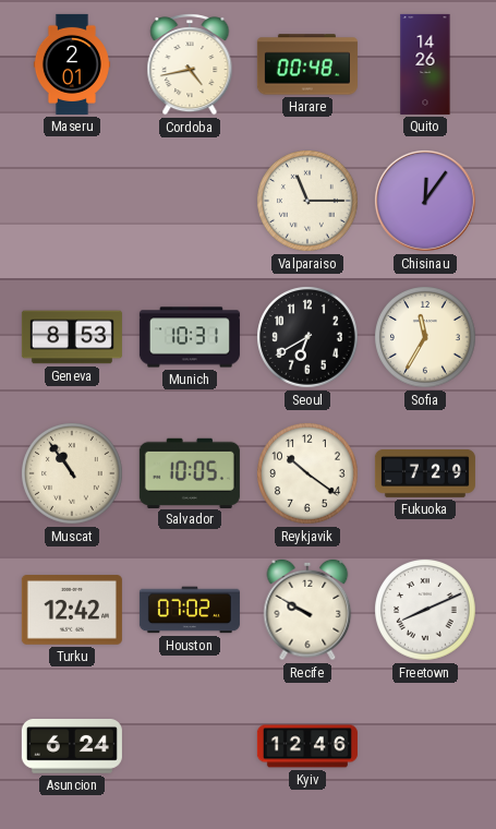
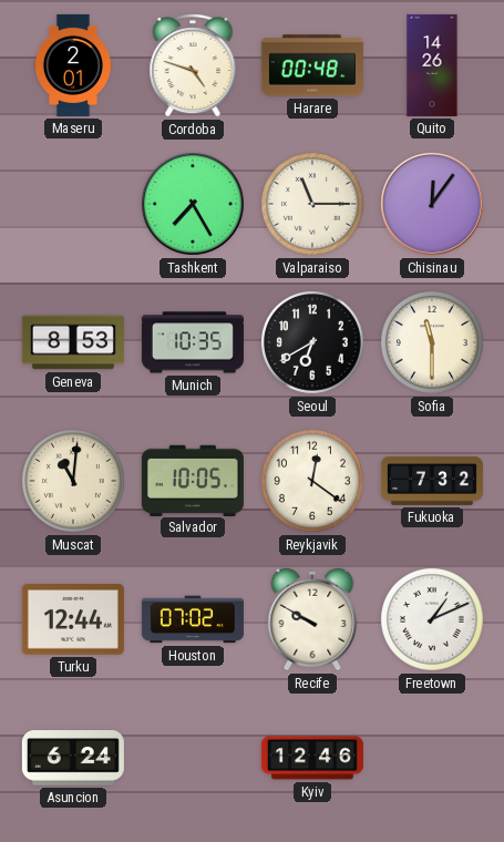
Cordoba: 4:43 -> 4:48
Tashkent: none -> 7:25
Munich: 10:31 -> 10:35
Sofia: 11:35 -> 11:30
Muscat: 10:54 -> 11:01
Reykjavik: 10:21 -> 12:21
Fukuoka: 7:29 -> 7:32
Turku: 12:42 -> 12:44
Freetown: 8:11 -> 1:11
